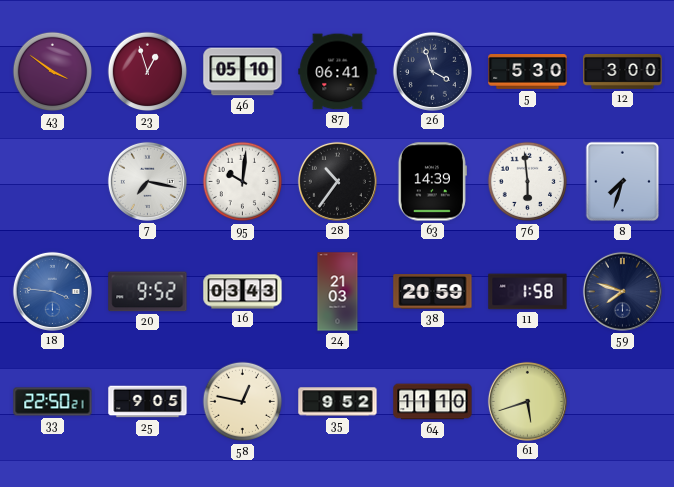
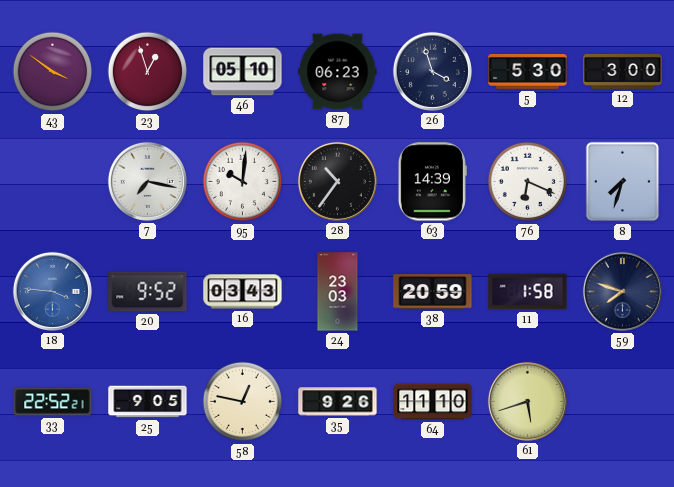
87: 06:41 -> 06:23
76: 5:59 -> 6:19
24: 21:03 -> 23:03
33: 22:50 -> 22:52
35: 9:52 -> 9:26
